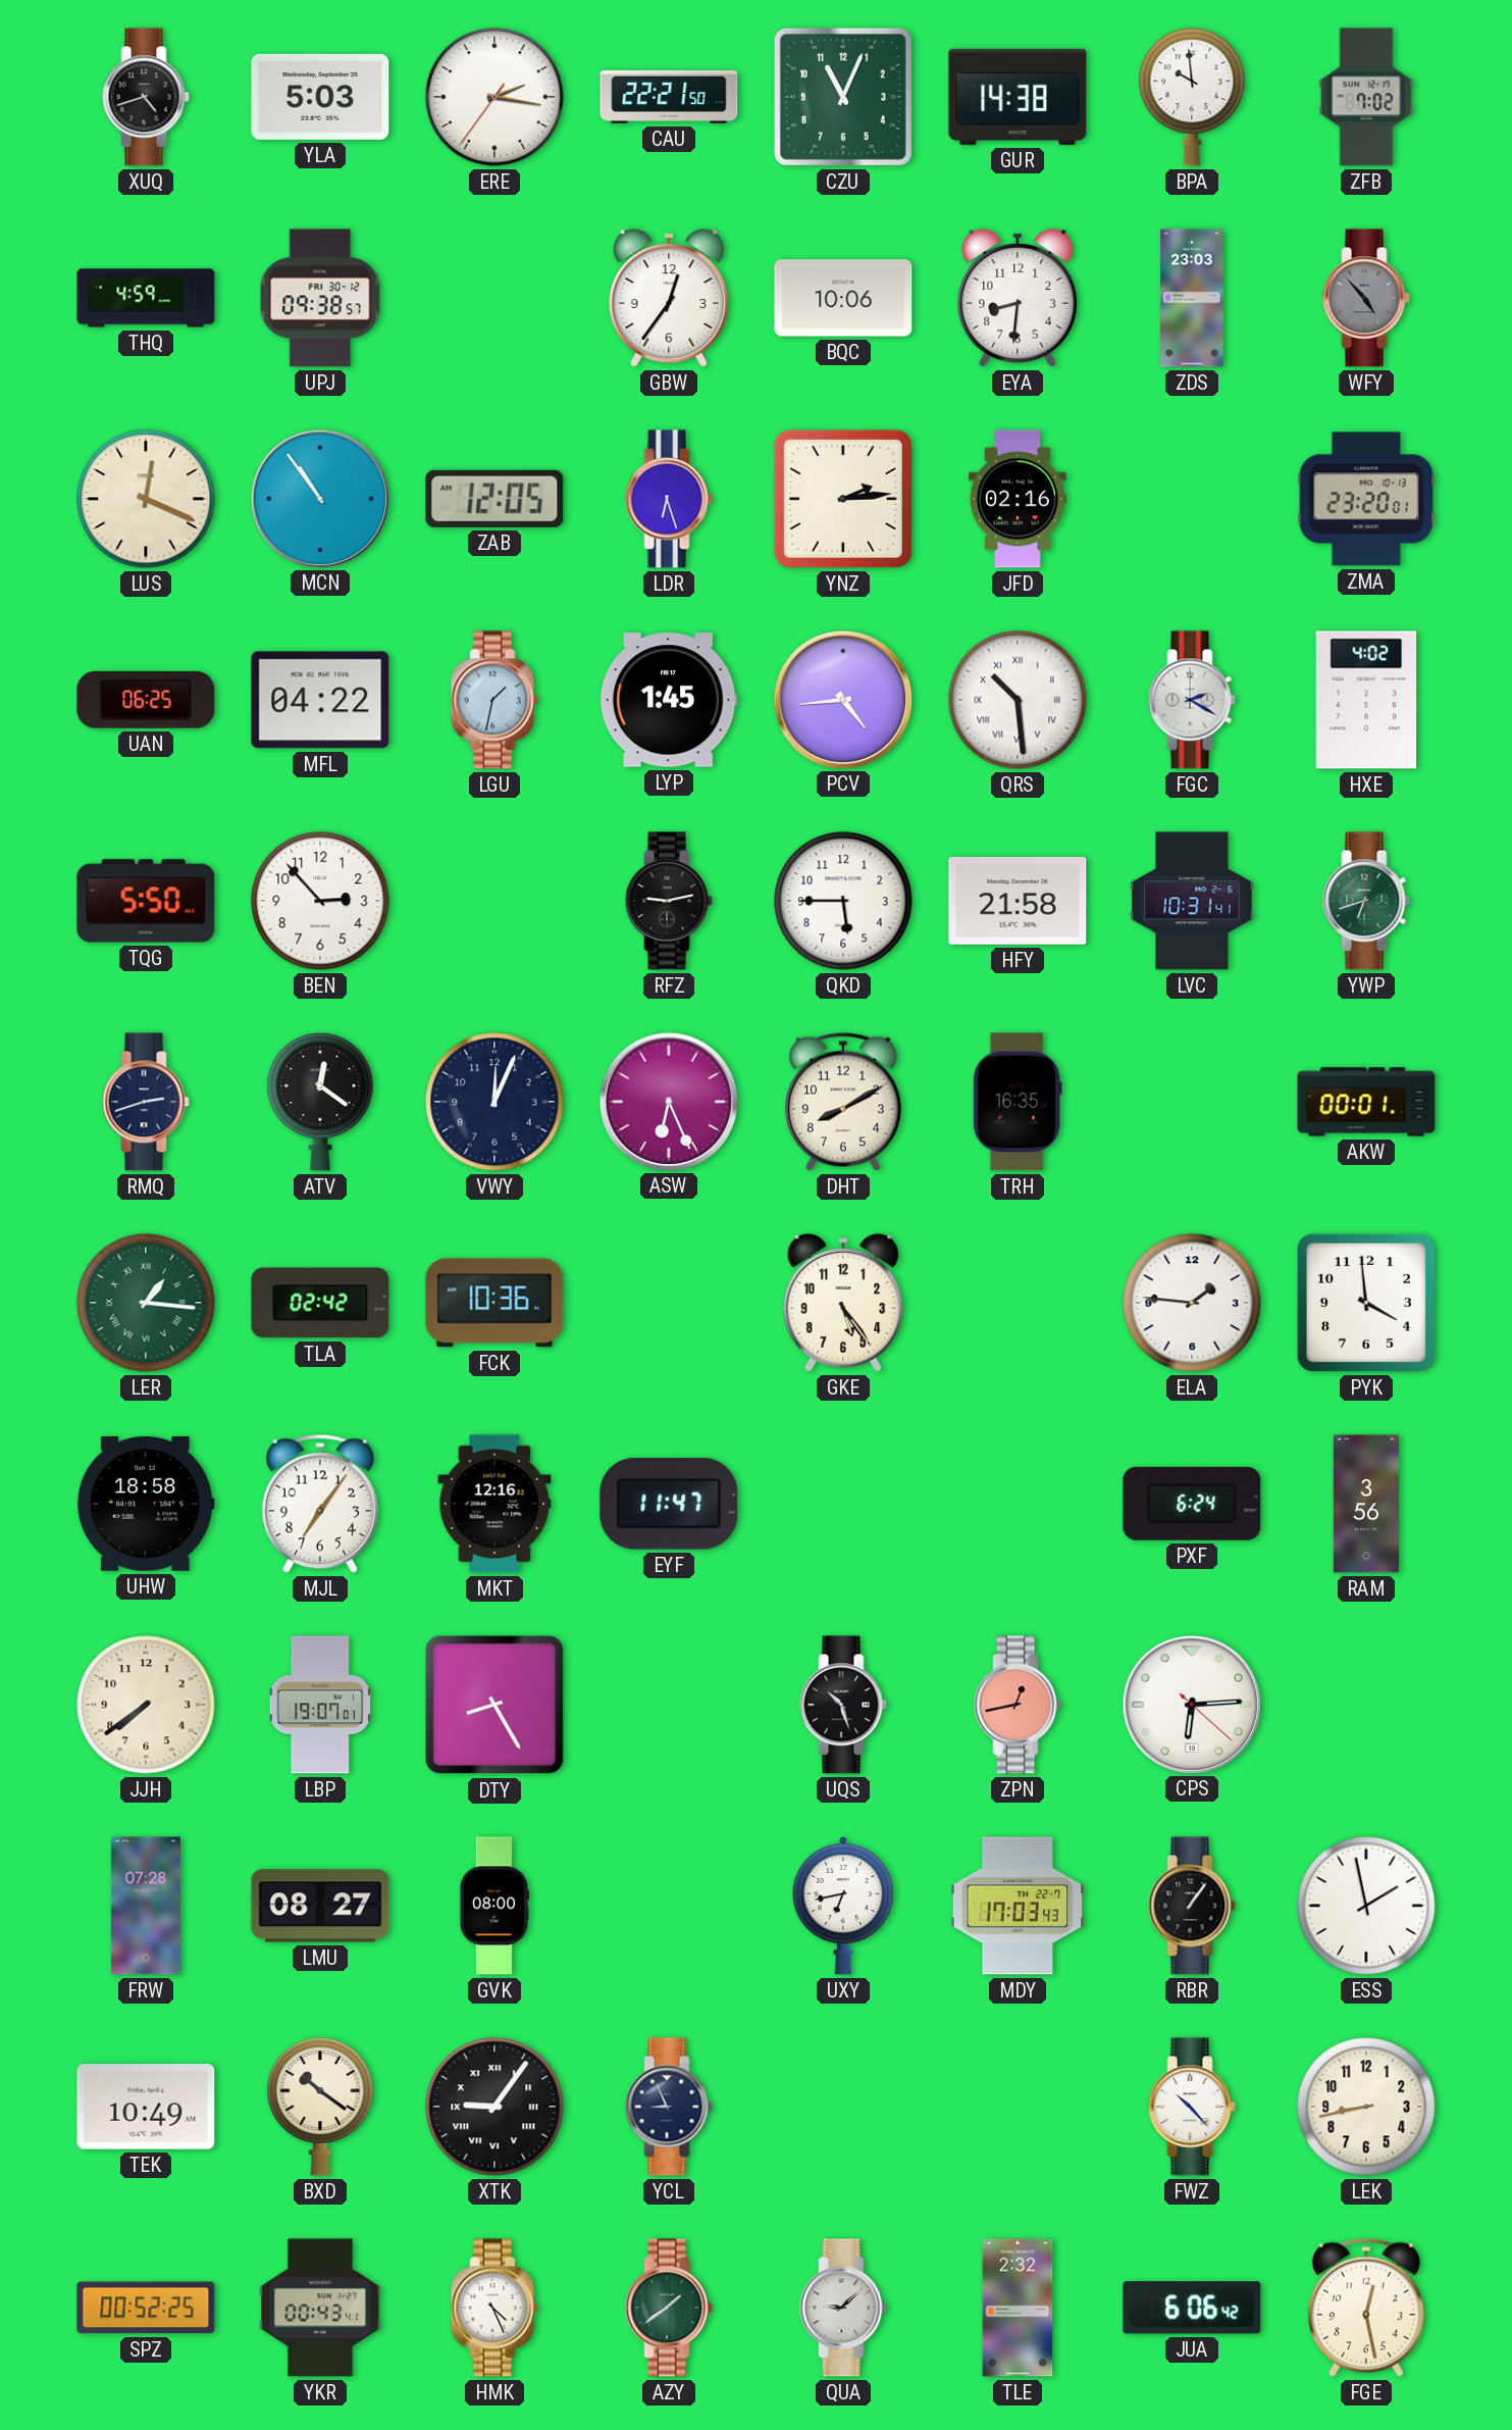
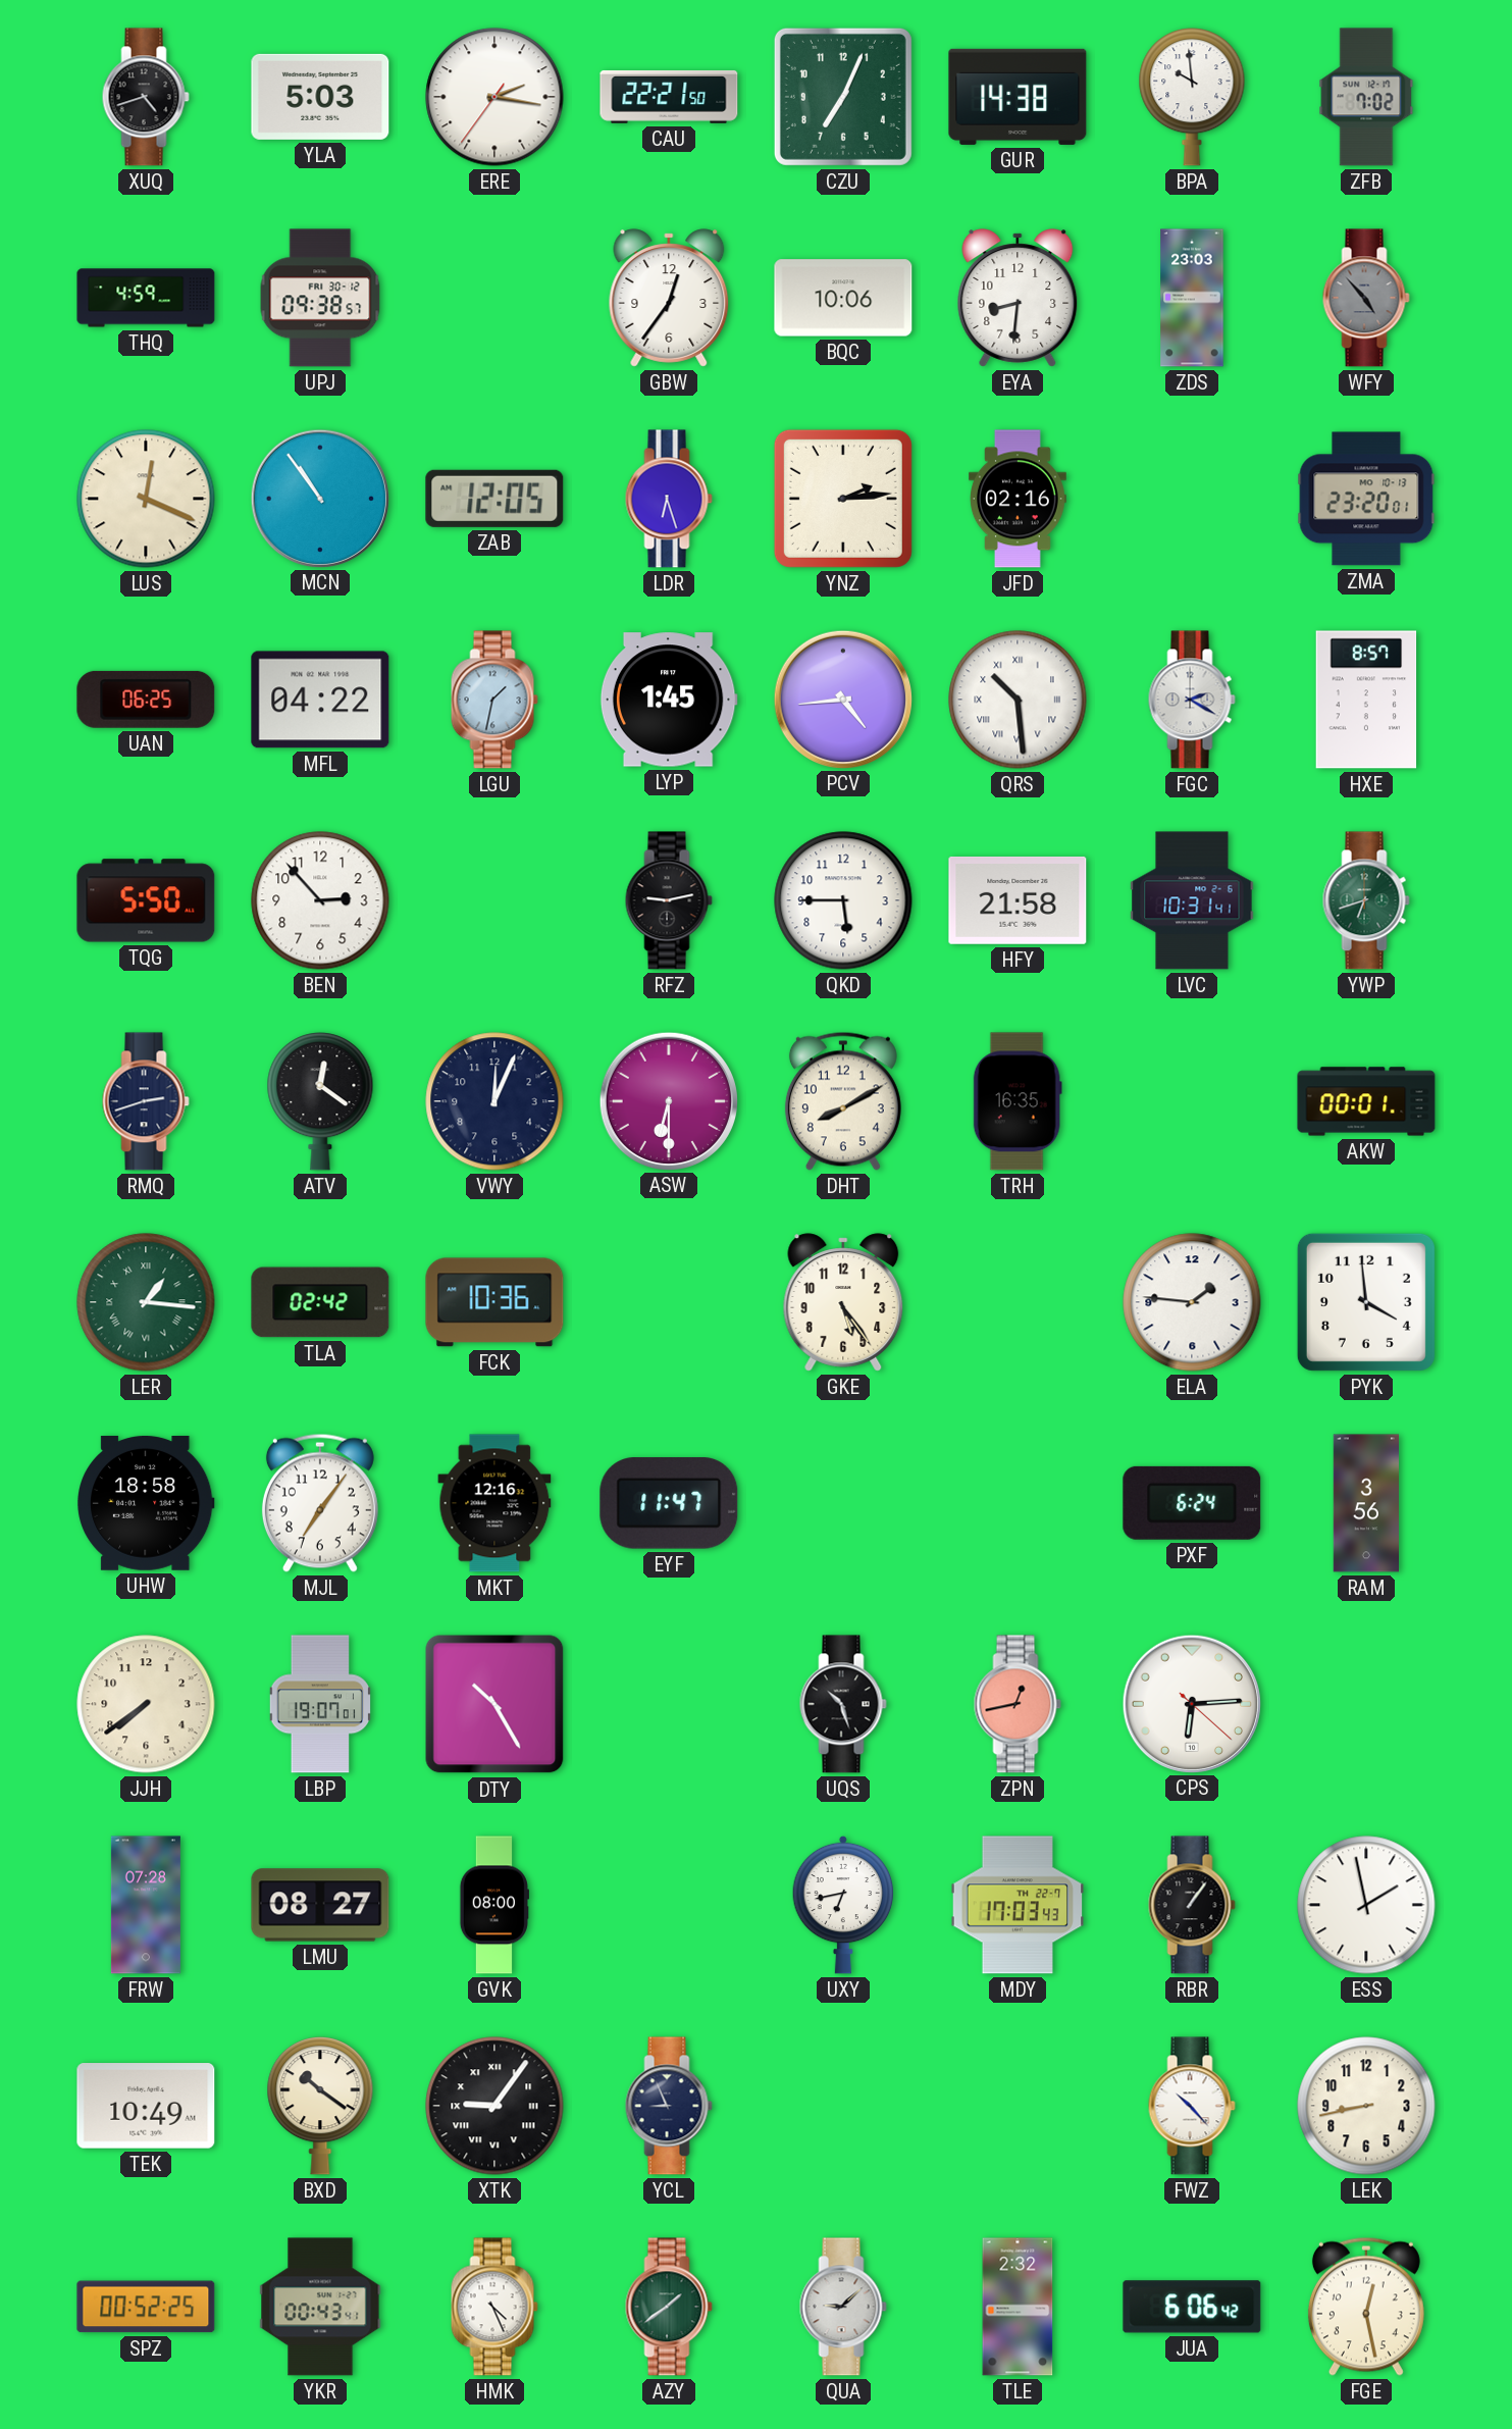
CZU: 11:04 -> 7:04
HXE: 4:02 -> 8:57
ASW: 6:26 -> 6:30
DTY: 8:25 -> 10:25
